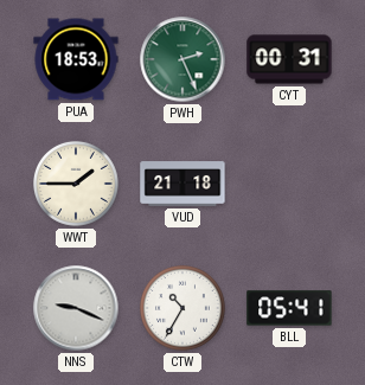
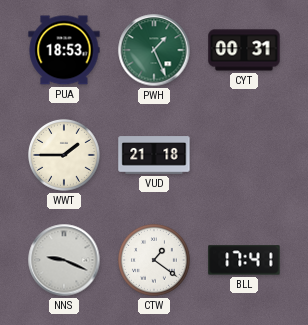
PWH: 2:26 -> 1:26
CTW: 10:35 -> 1:21
BLL: 05:41 -> 17:41
